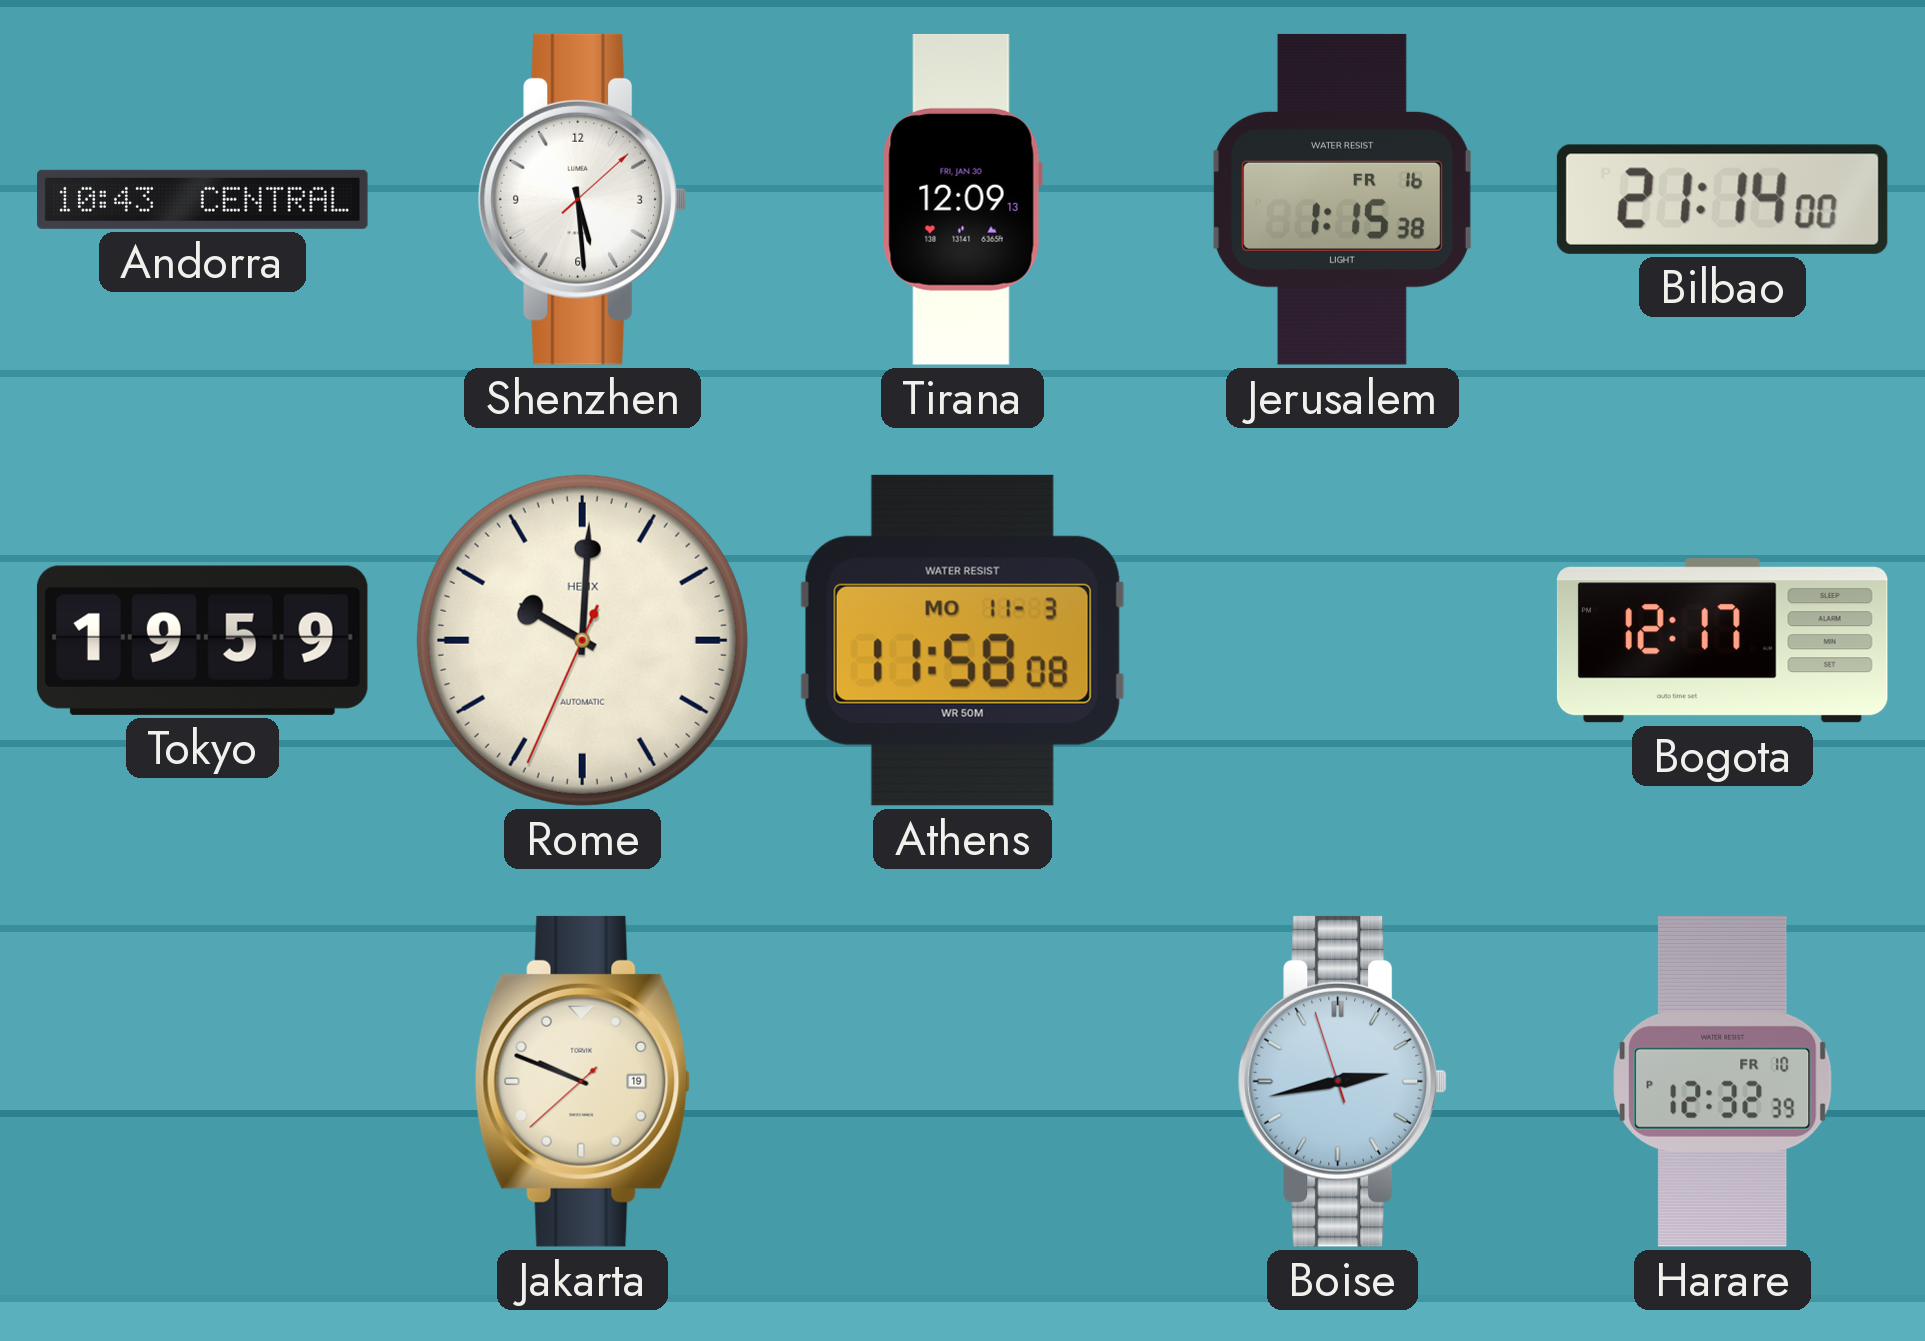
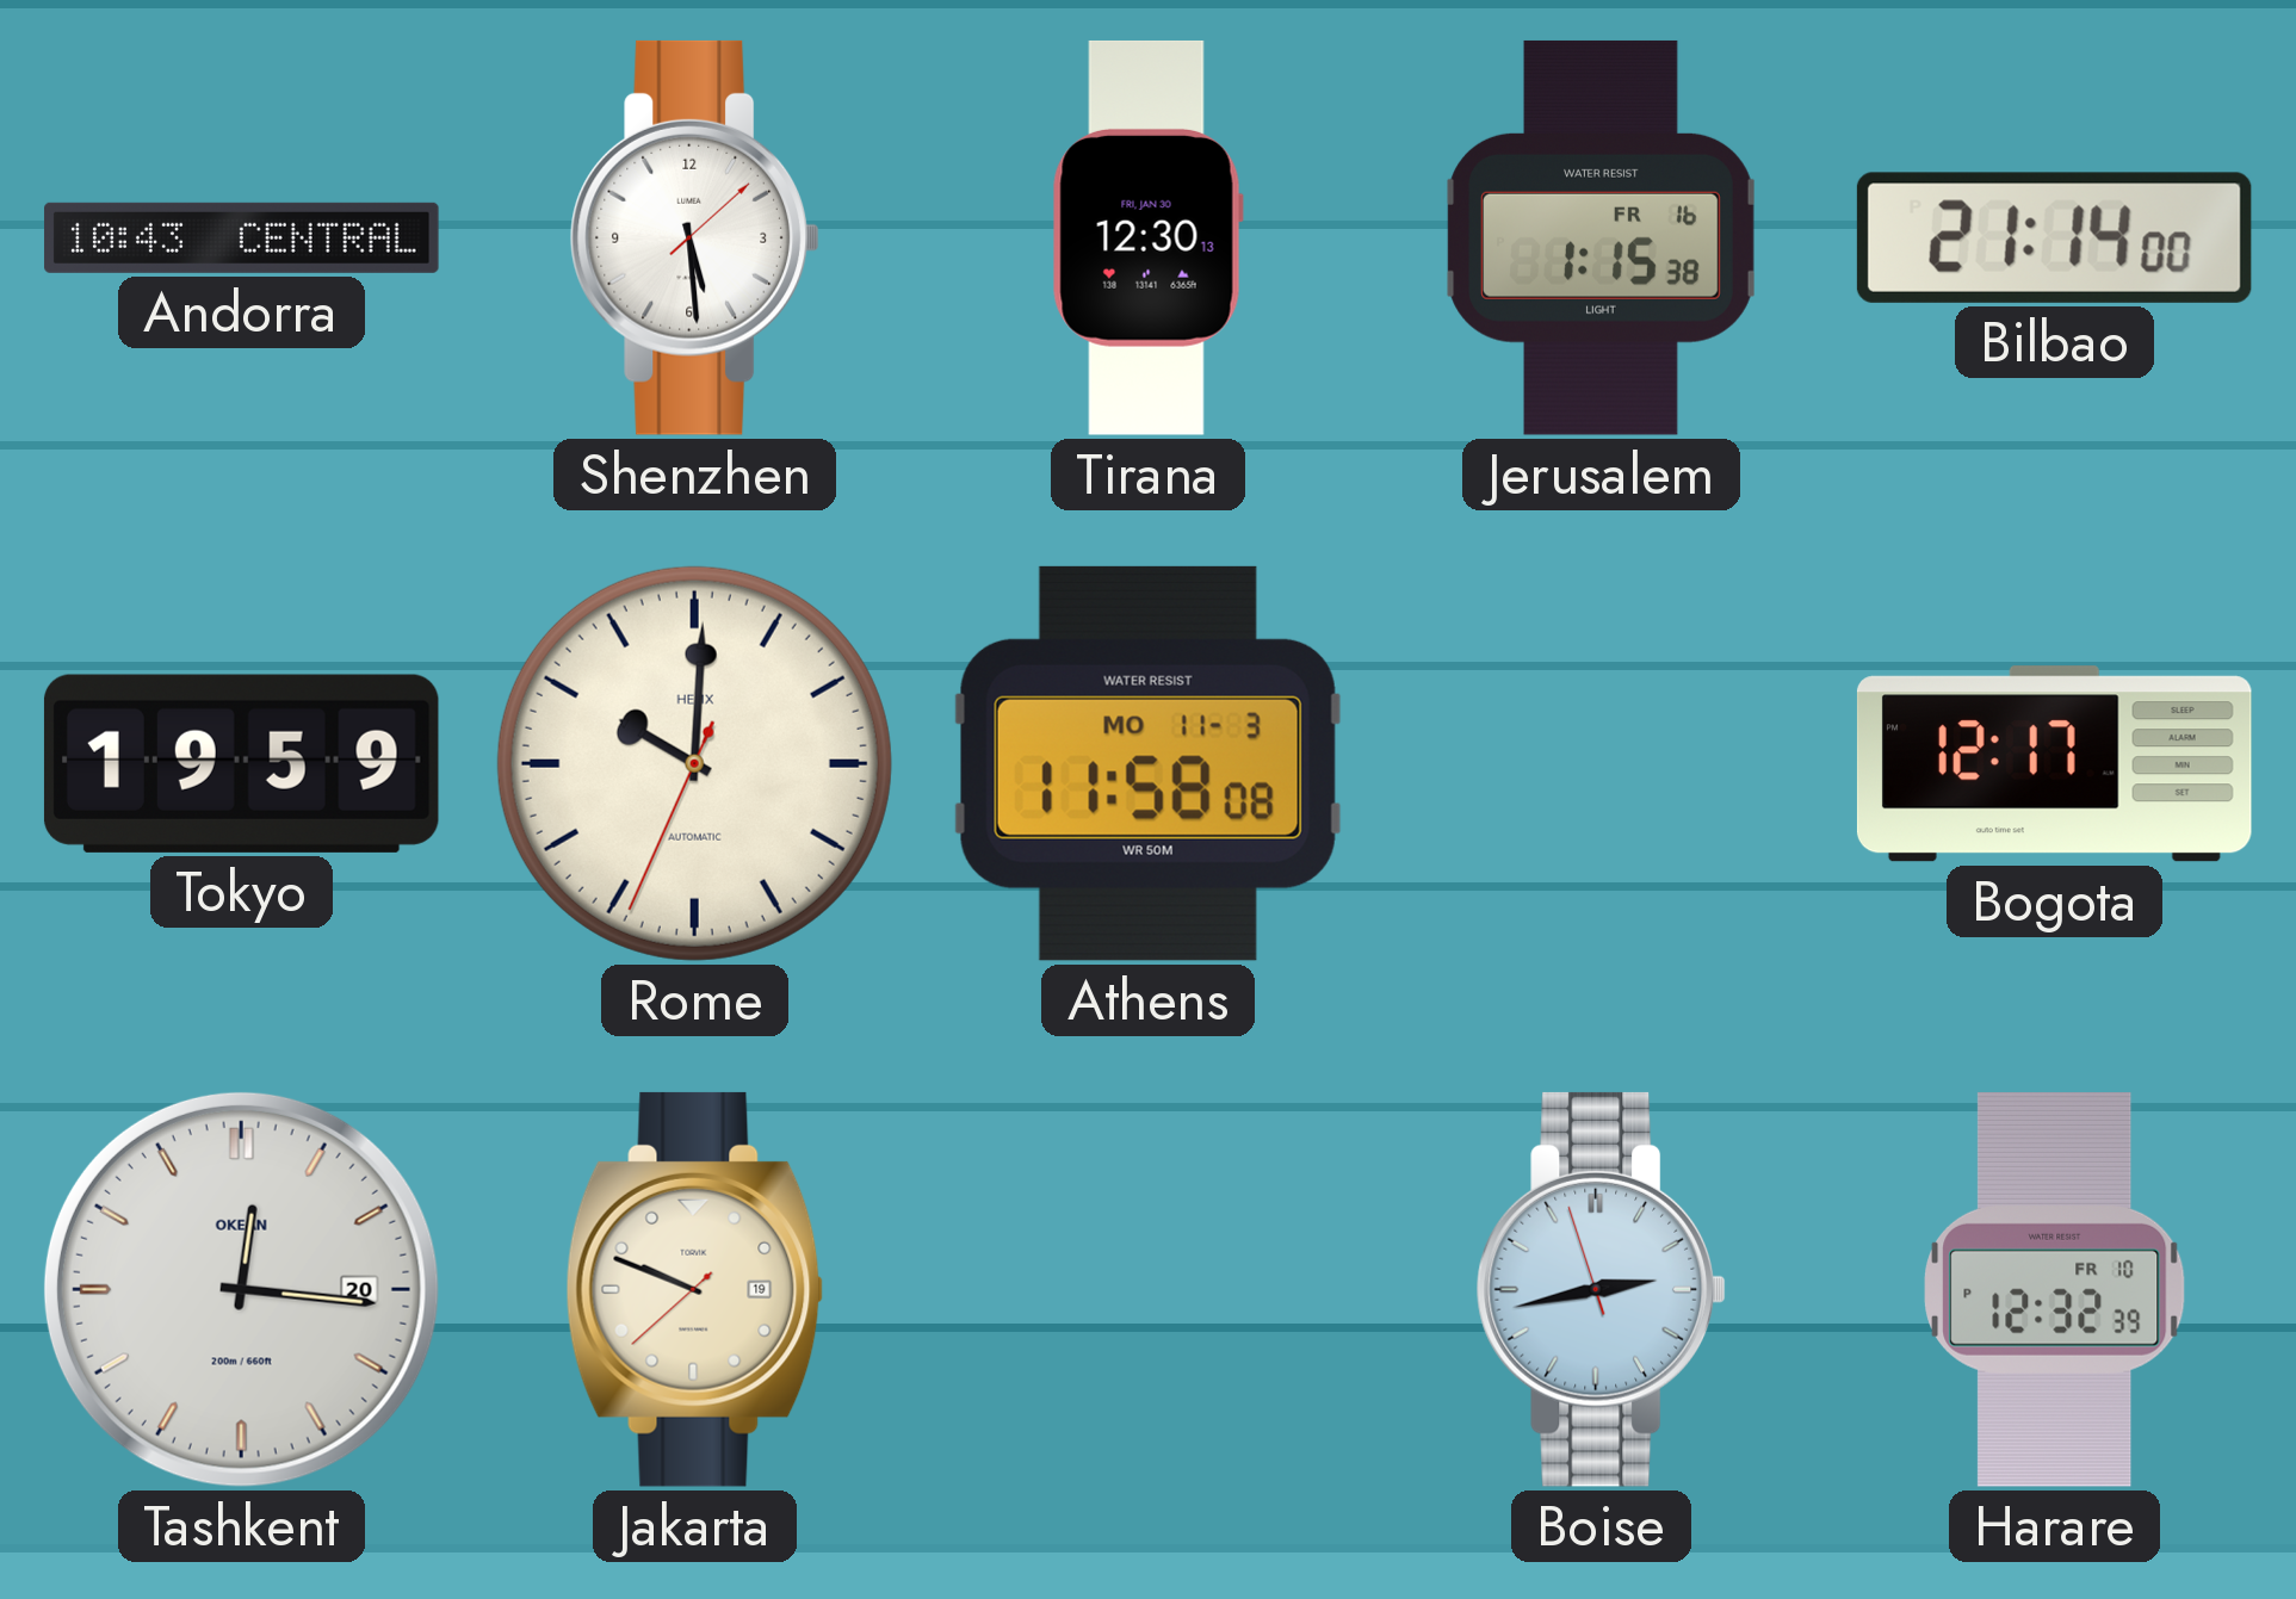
Tirana: 12:09 -> 12:30
Tashkent: none -> 12:16
